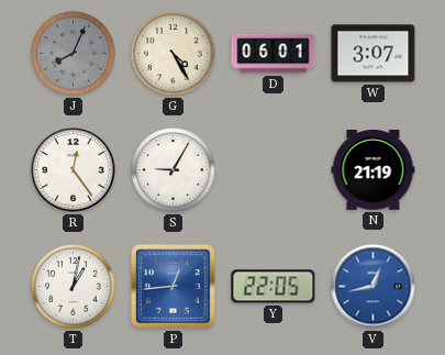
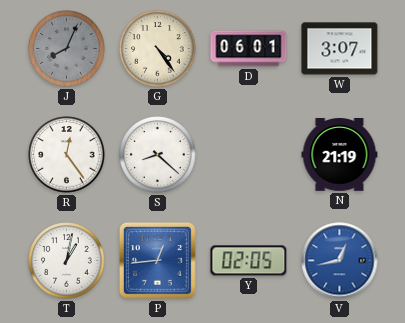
G: 4:25 -> 4:24
S: 9:05 -> 8:22
Y: 22:05 -> 02:05
